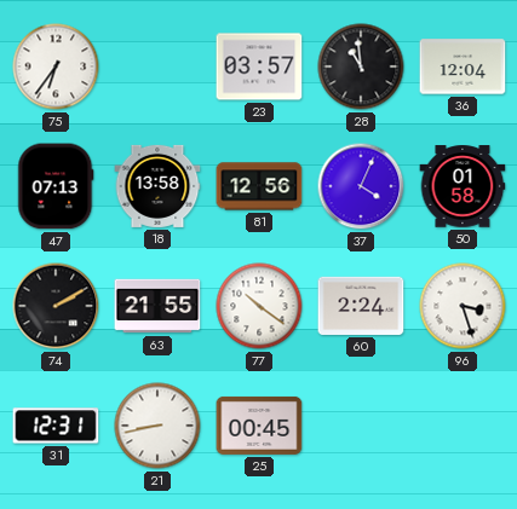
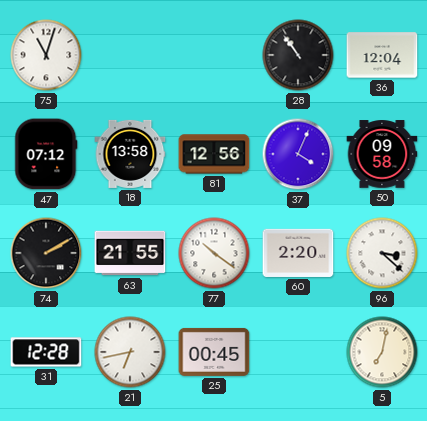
75: 6:36 -> 11:03
23: 03:57 -> none
28: 10:59 -> 10:54
47: 07:13 -> 07:12
50: 01:58 -> 09:58
60: 2:24 -> 2:20
96: 3:27 -> 3:22
31: 12:31 -> 12:28
21: 8:43 -> 6:43
5: none -> 7:02
